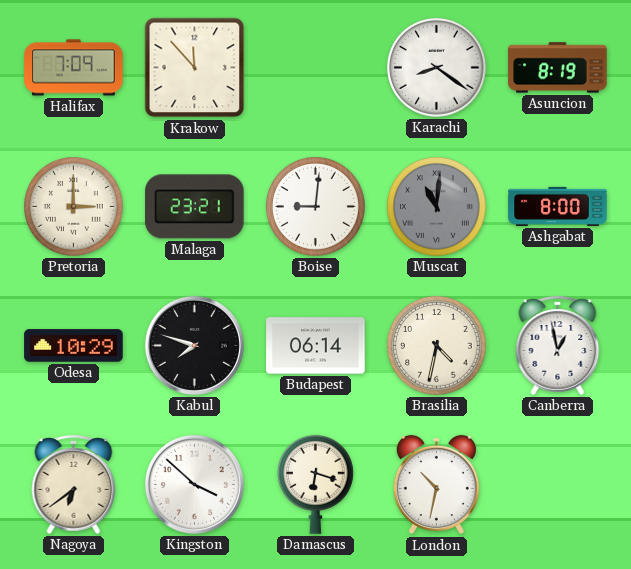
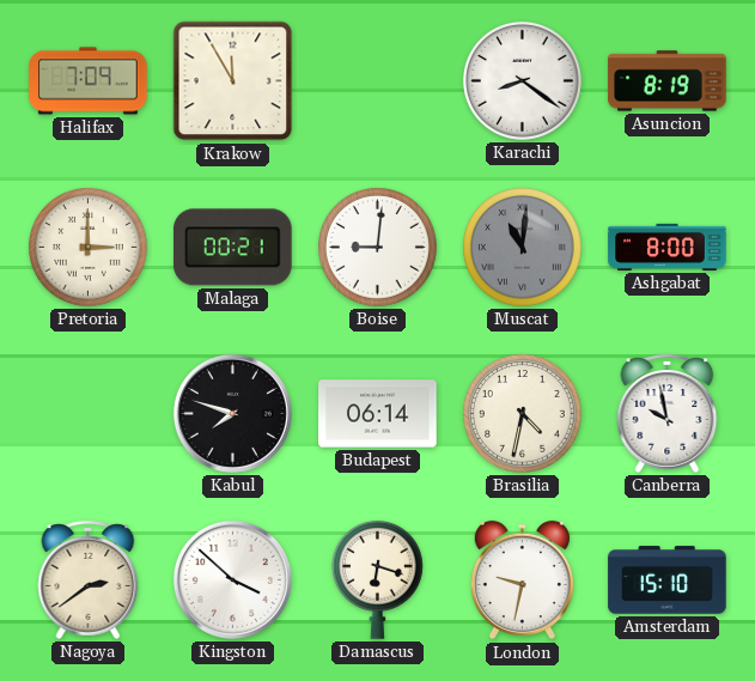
Krakow: 11:53 -> 11:55
Malaga: 23:21 -> 00:21
Odesa: 10:29 -> none
Canberra: 12:58 -> 9:58
Nagoya: 6:39 -> 2:39
London: 10:32 -> 9:32
Amsterdam: none -> 15:10
